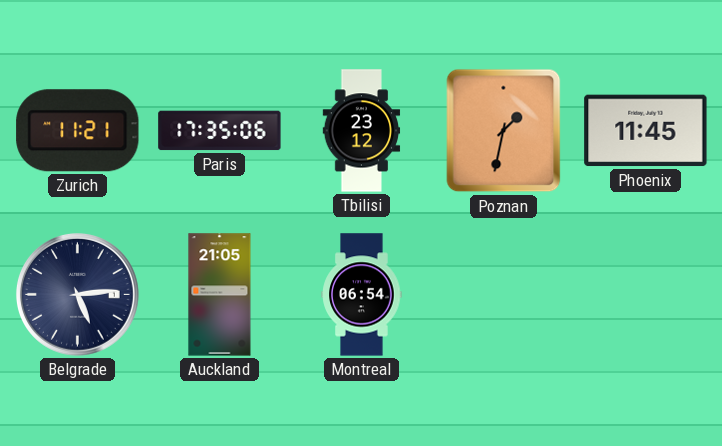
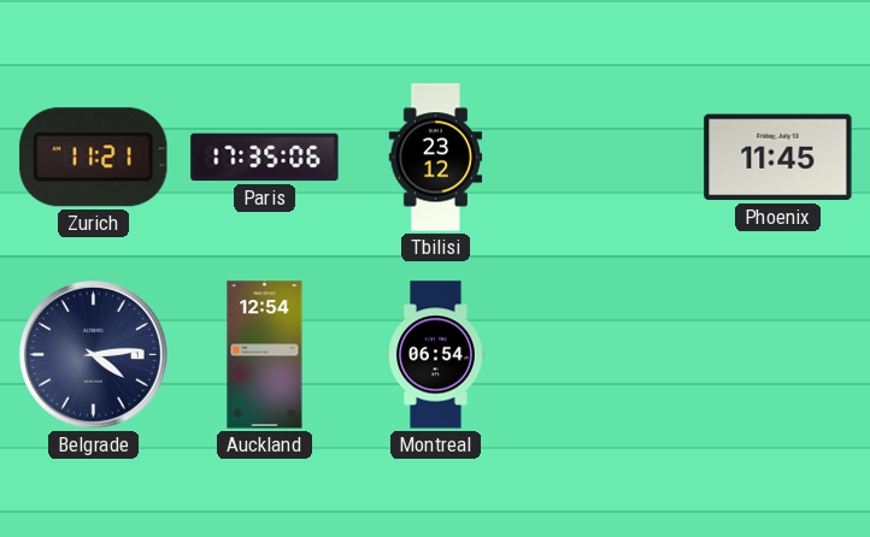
Poznan: 1:32 -> none
Belgrade: 5:14 -> 4:14
Auckland: 21:05 -> 12:54
